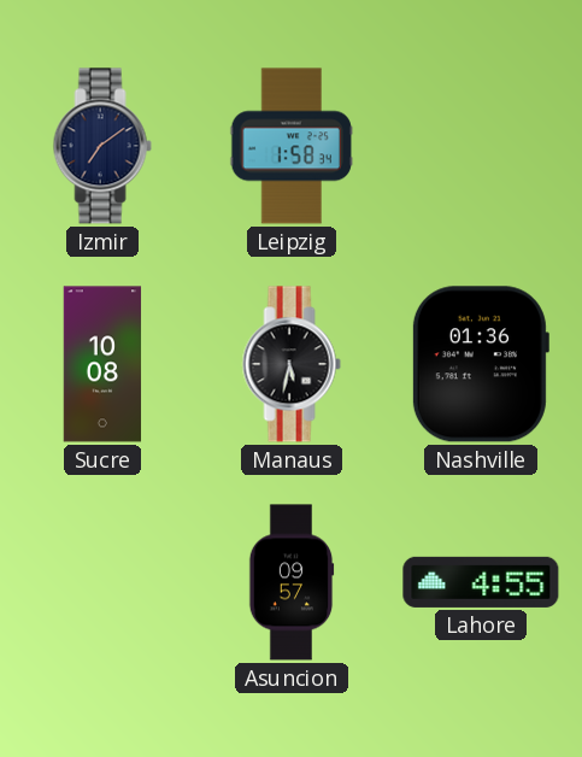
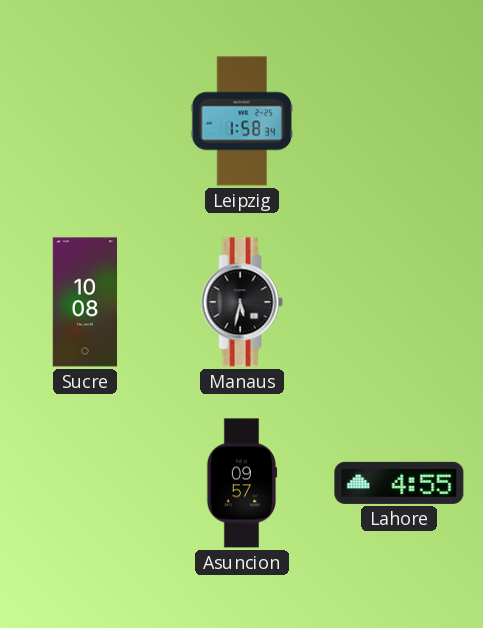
Izmir: 7:09 -> none
Nashville: 01:36 -> none
